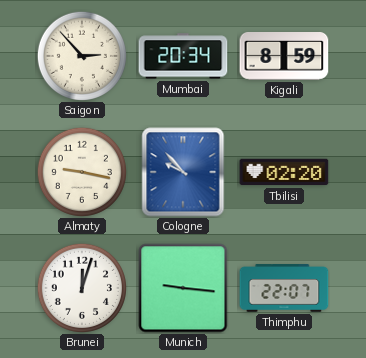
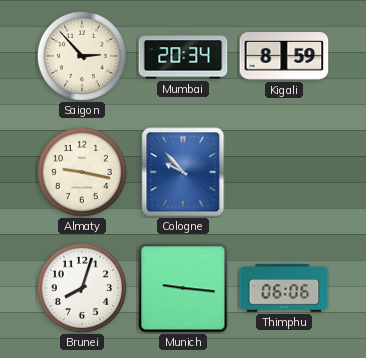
Tbilisi: 02:20 -> none
Brunei: 12:03 -> 8:03
Thimphu: 22:07 -> 06:06
